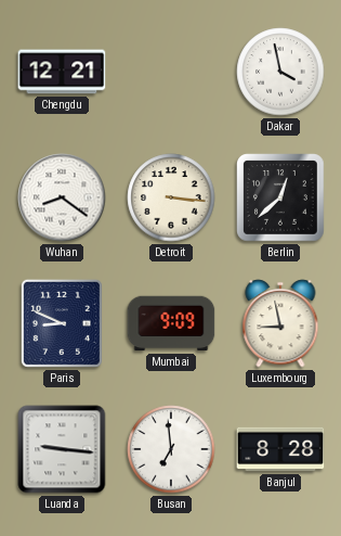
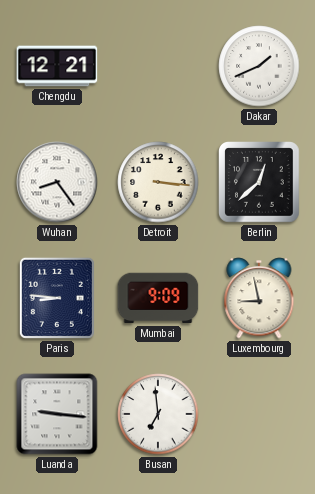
Dakar: 3:58 -> 1:41
Wuhan: 8:21 -> 8:24
Paris: 8:49 -> 8:46
Banjul: 8:28 -> none
